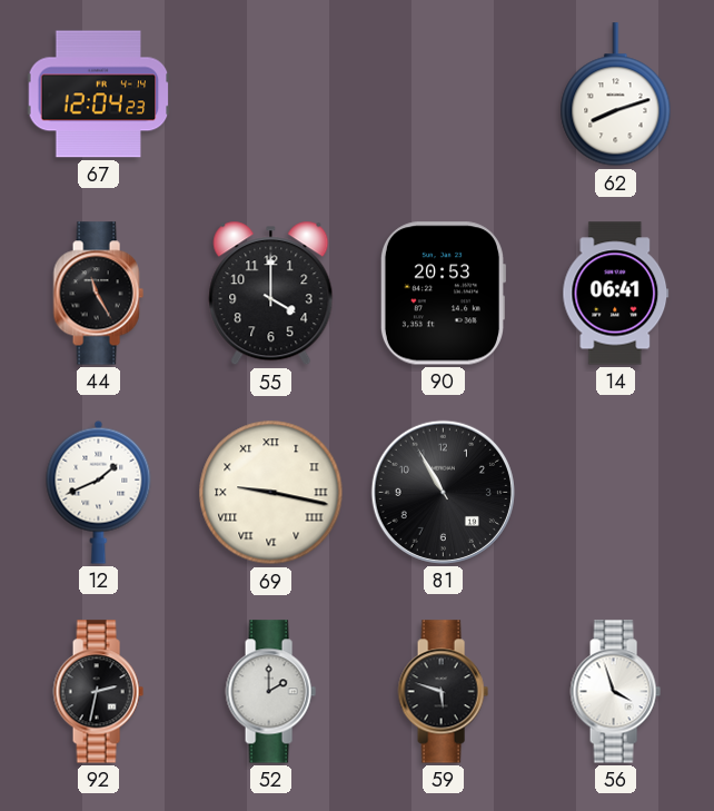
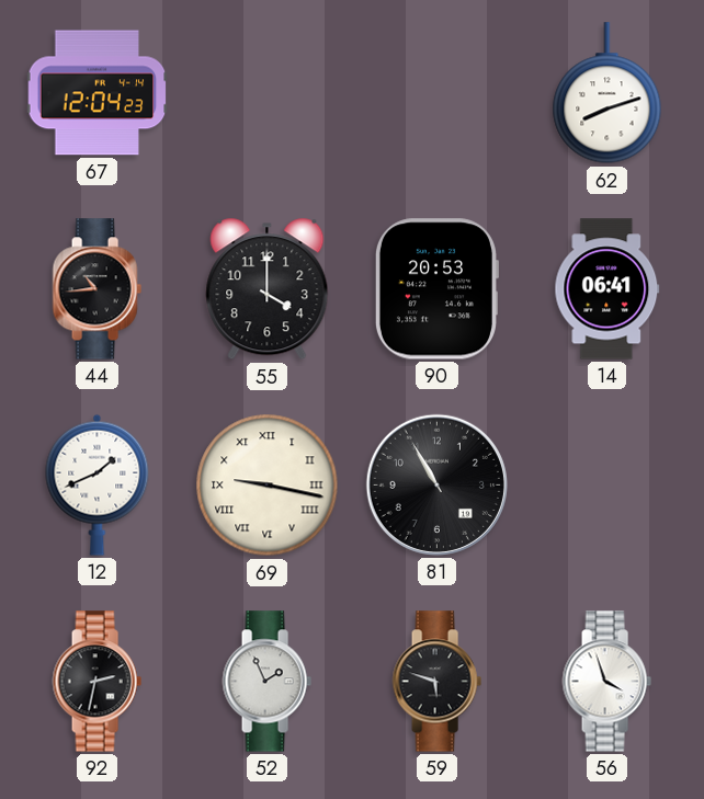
44: 11:25 -> 10:44
52: 2:00 -> 1:56
